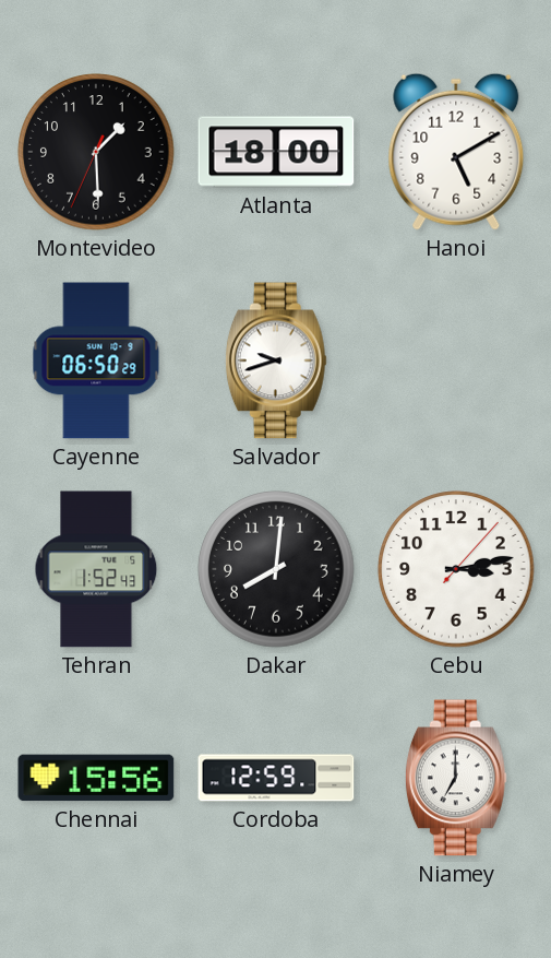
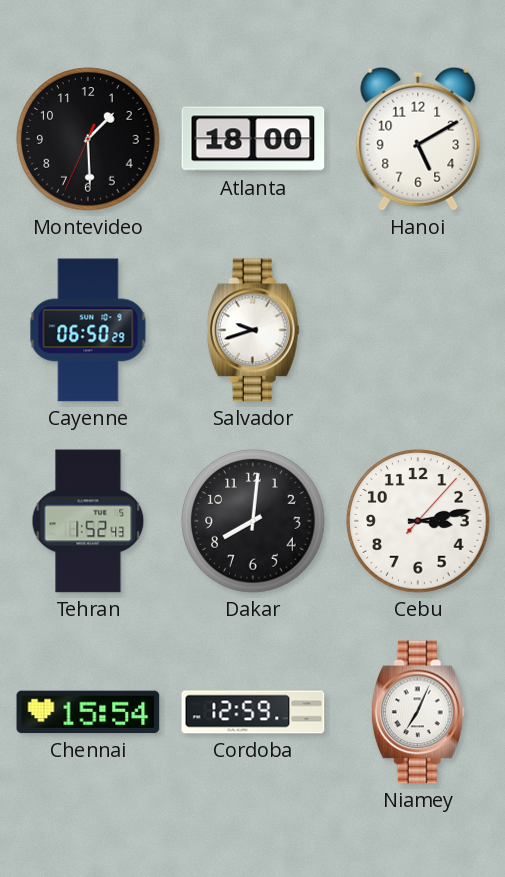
Chennai: 15:56 -> 15:54
Niamey: 7:00 -> 7:04
